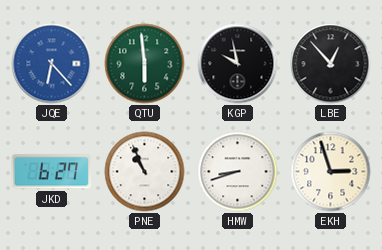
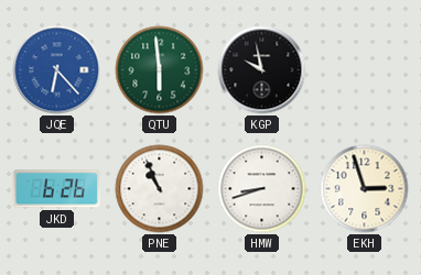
LBE: 12:53 -> none
JKD: 6:27 -> 6:26
